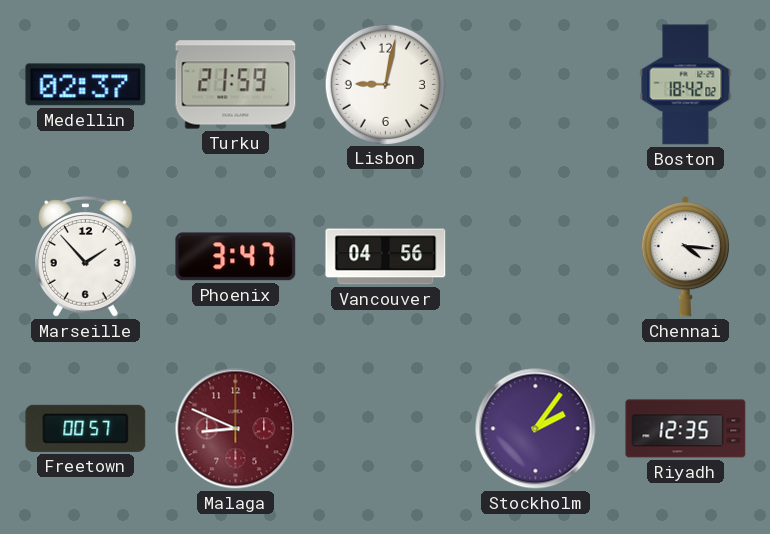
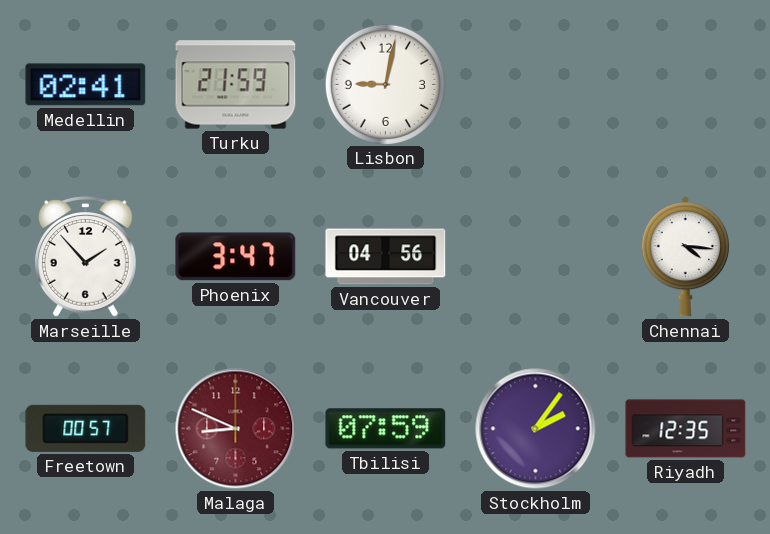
Medellin: 02:37 -> 02:41
Boston: 18:42 -> none
Tbilisi: none -> 07:59
